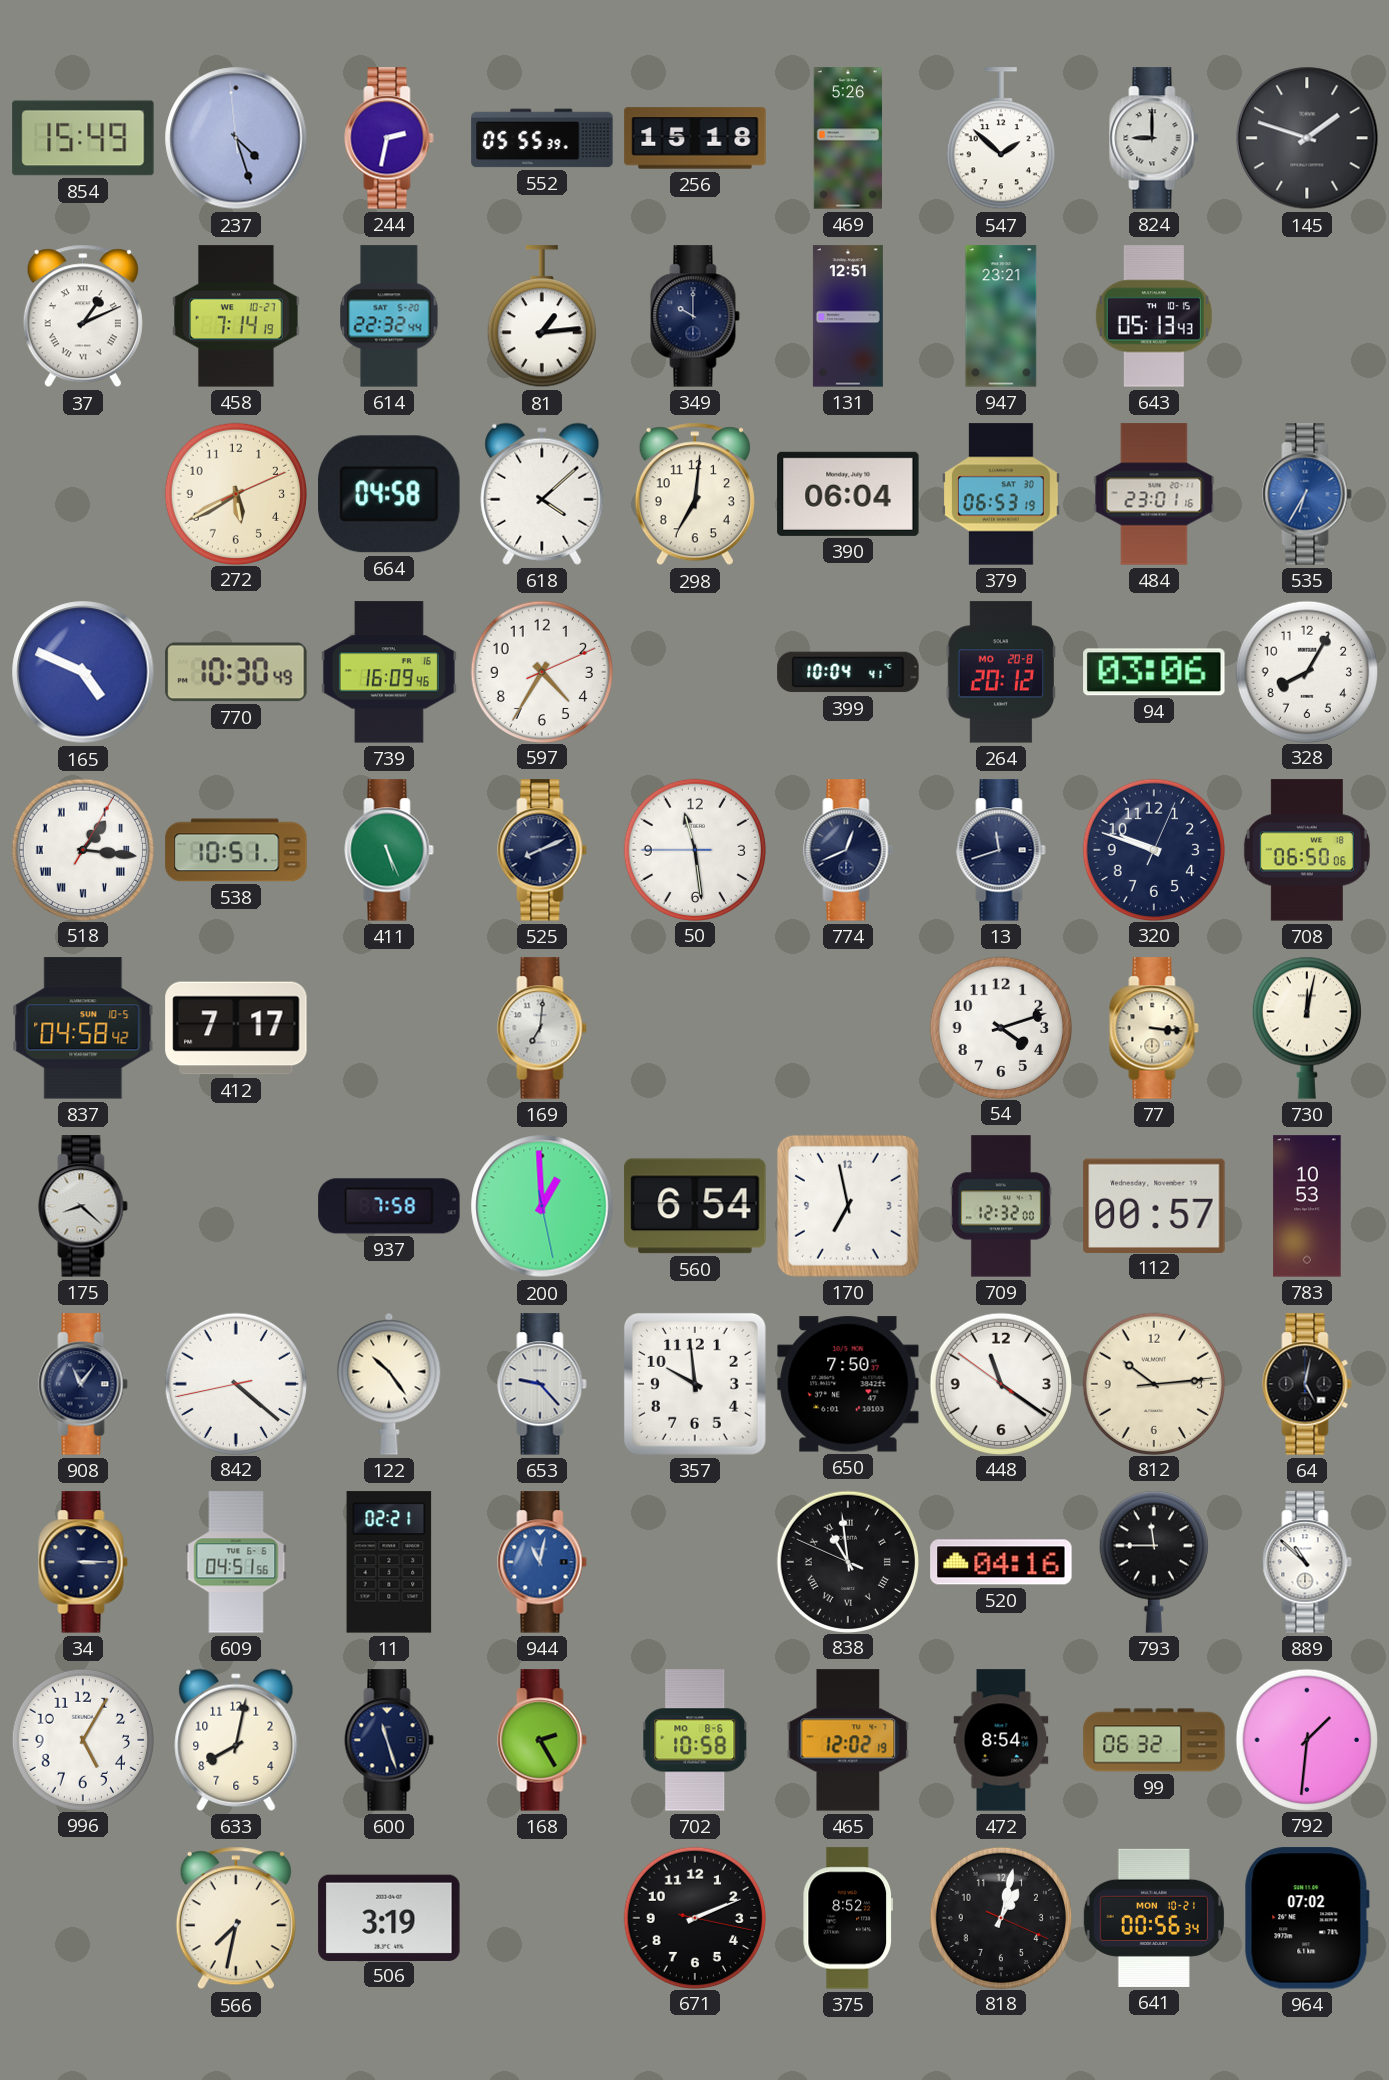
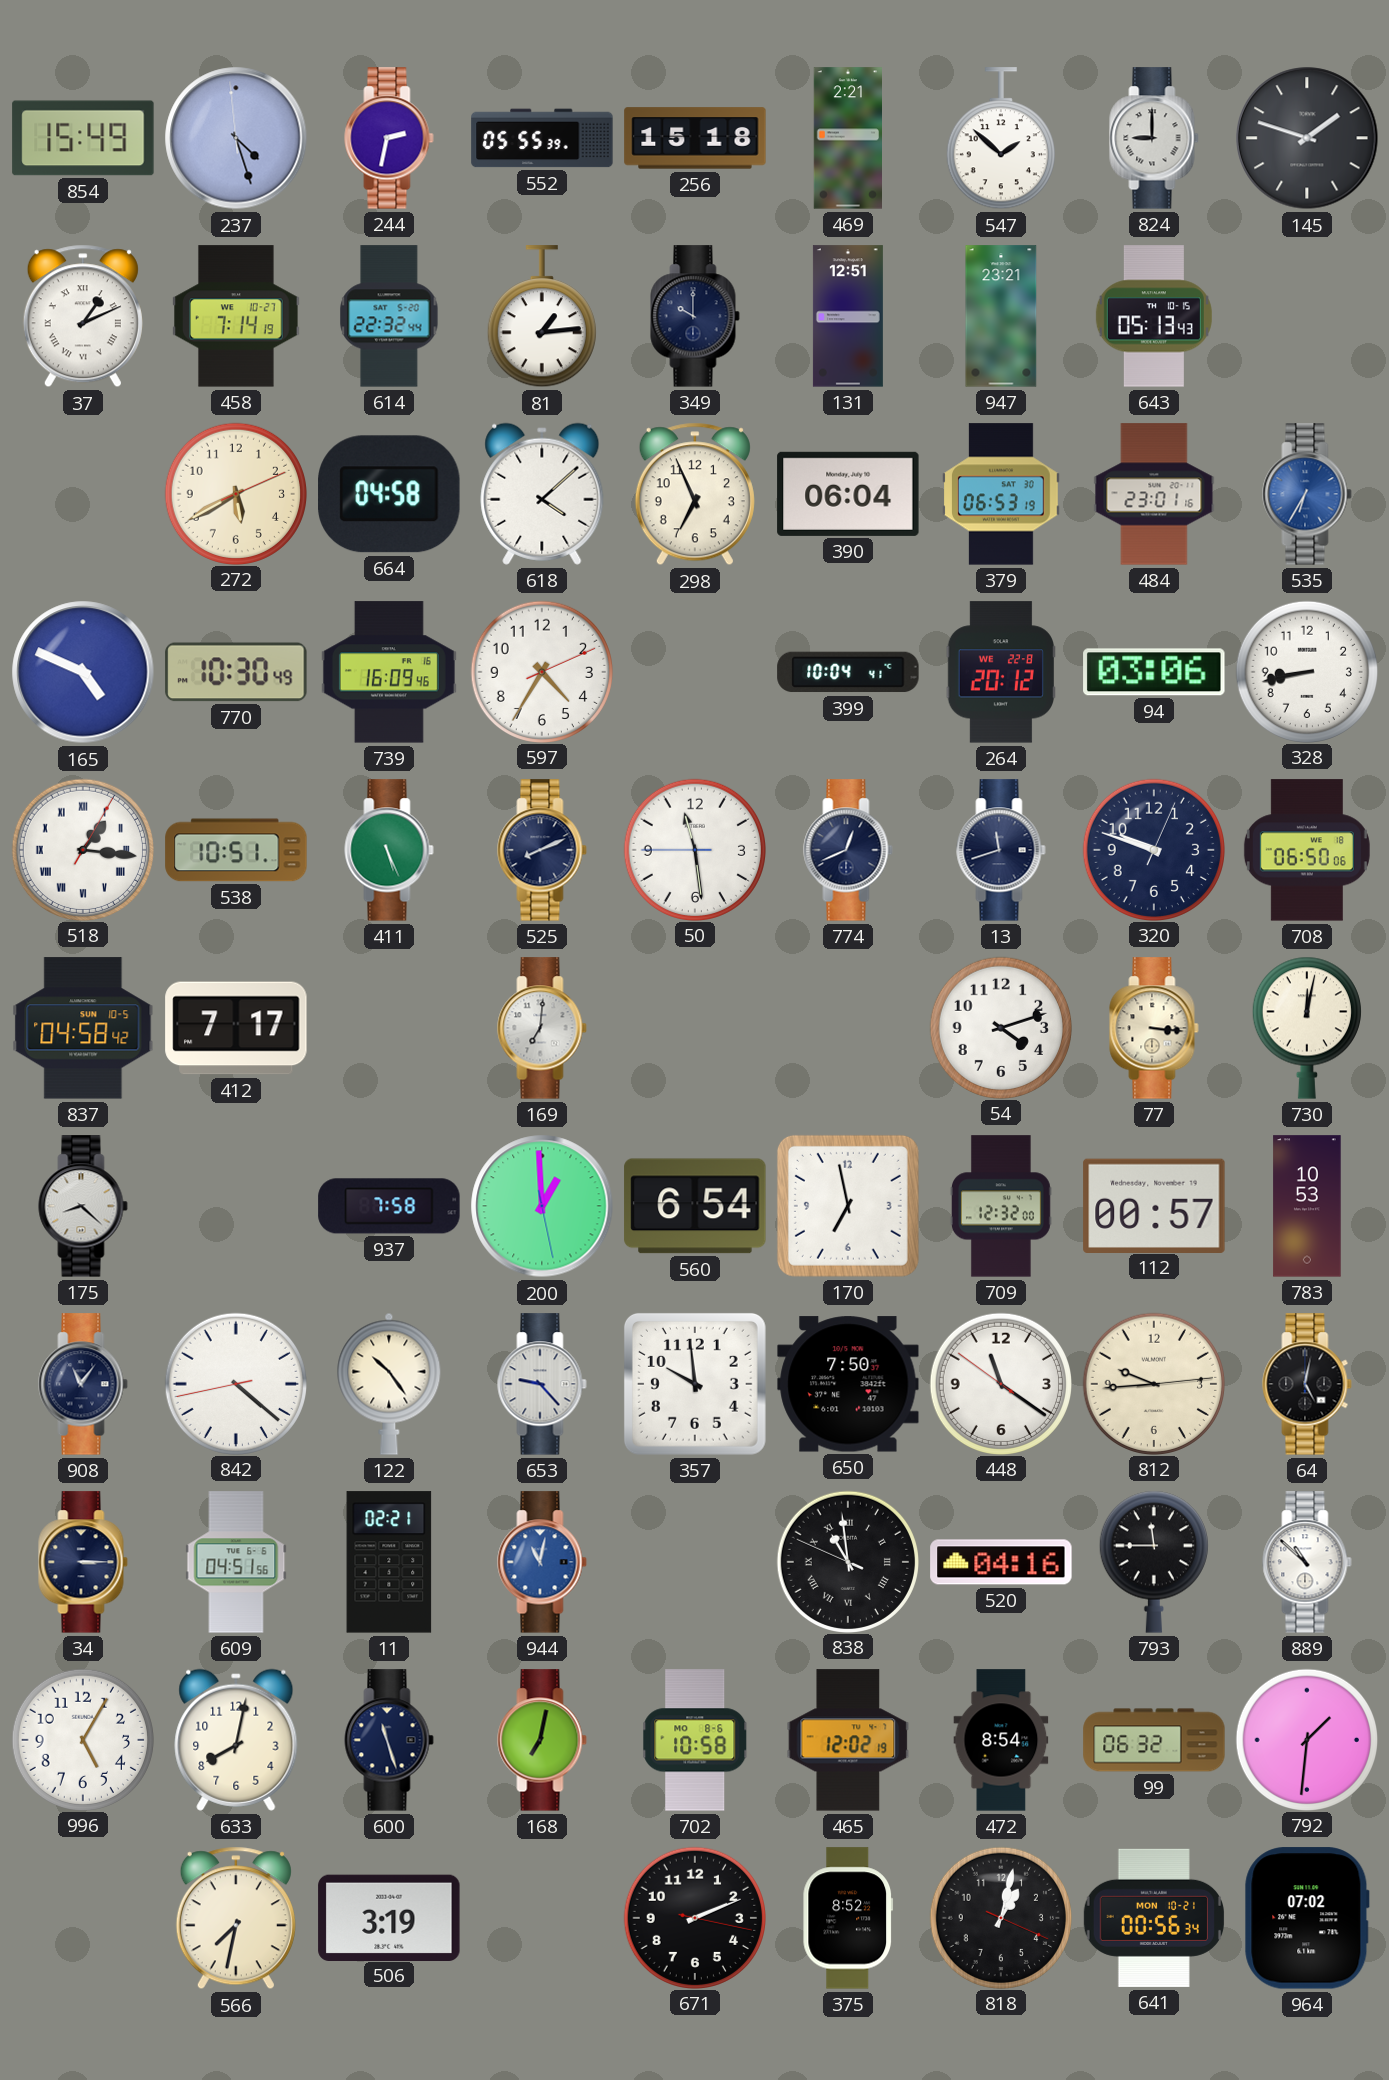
469: 5:26 -> 2:21
298: 7:01 -> 6:56
264 date: MO 20-8 -> WE 22-8
328: 8:05 -> 8:43
812: 10:14 -> 9:44
168: 2:25 -> 7:02
